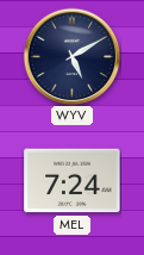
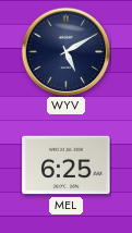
MEL: 7:24 -> 6:25
